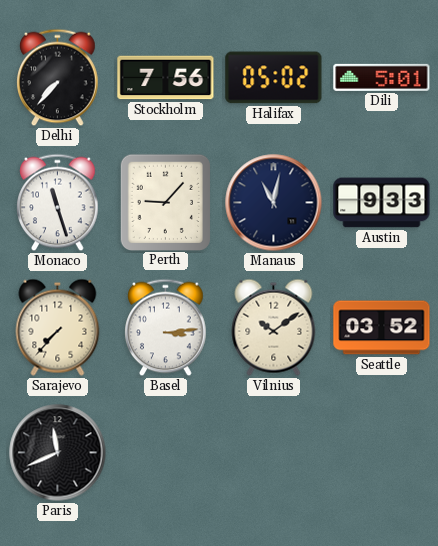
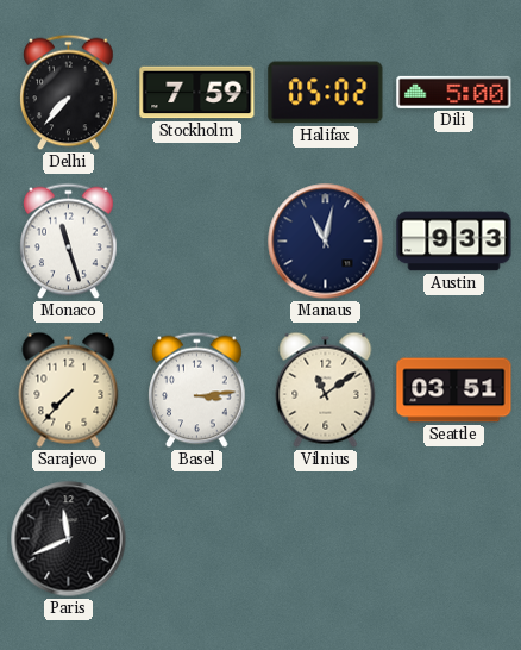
Stockholm: 7:56 -> 7:59
Dili: 5:01 -> 5:00
Perth: 9:07 -> none
Vilnius: 10:09 -> 11:09
Seattle: 03:52 -> 03:51
